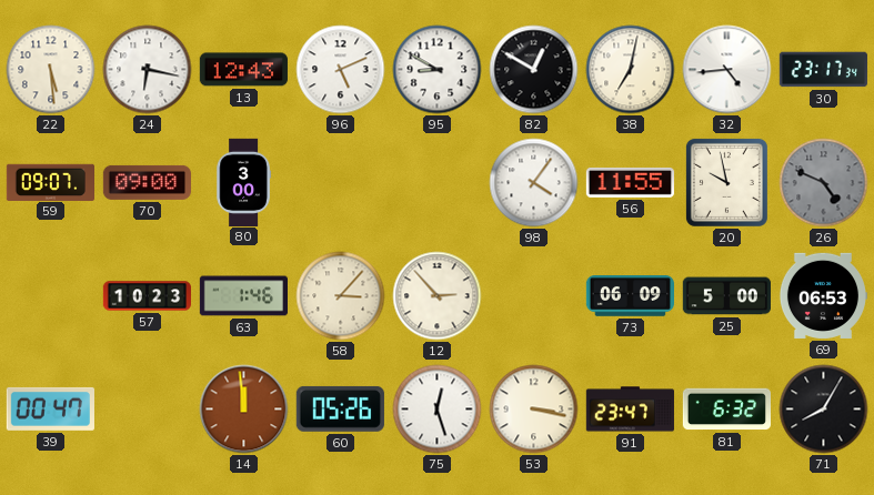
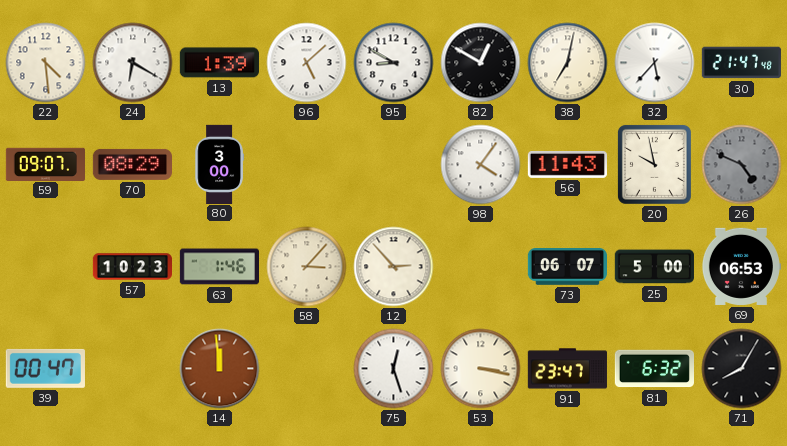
22: 5:29 -> 4:29
24: 6:17 -> 6:20
13: 12:43 -> 1:39
96: 5:11 -> 5:08
32: 4:44 -> 5:37
30: 23:17 -> 21:47
70: 09:00 -> 08:29
56: 11:55 -> 11:43
73: 06:09 -> 06:07
60: 05:26 -> none
